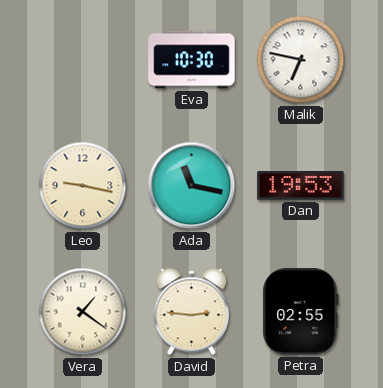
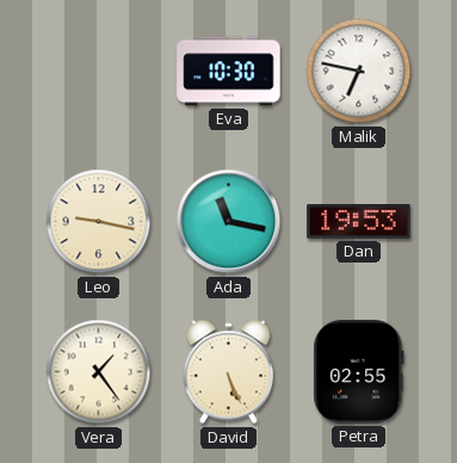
Vera: 1:21 -> 1:24
David: 2:46 -> 5:26
